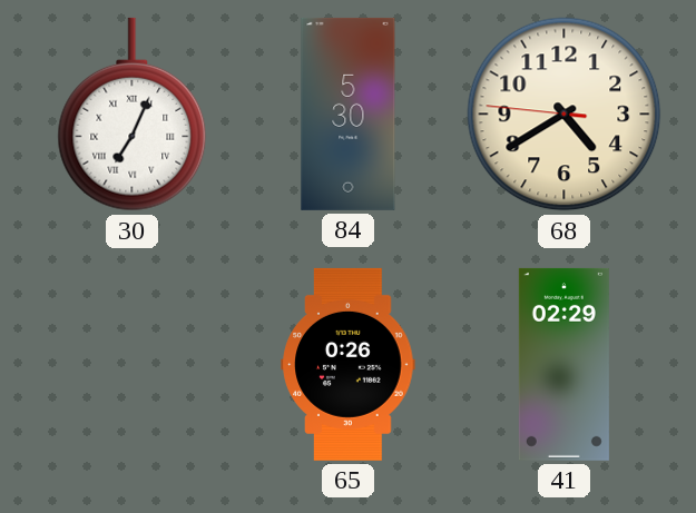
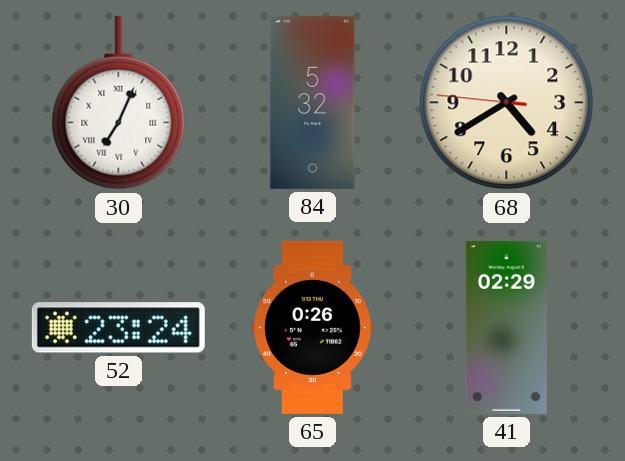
84: 5:30 -> 5:32
52: none -> 23:24
